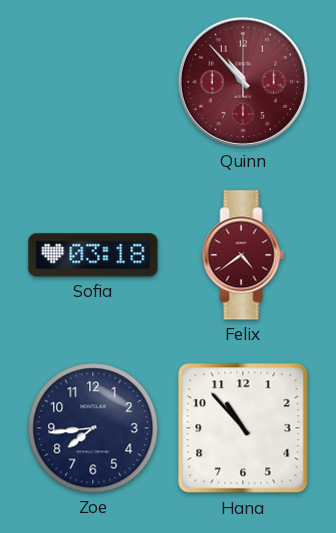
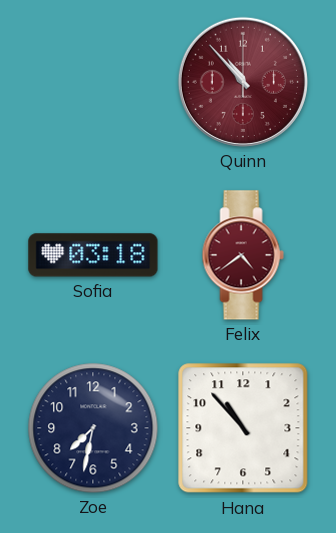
Zoe: 7:44 -> 7:32
